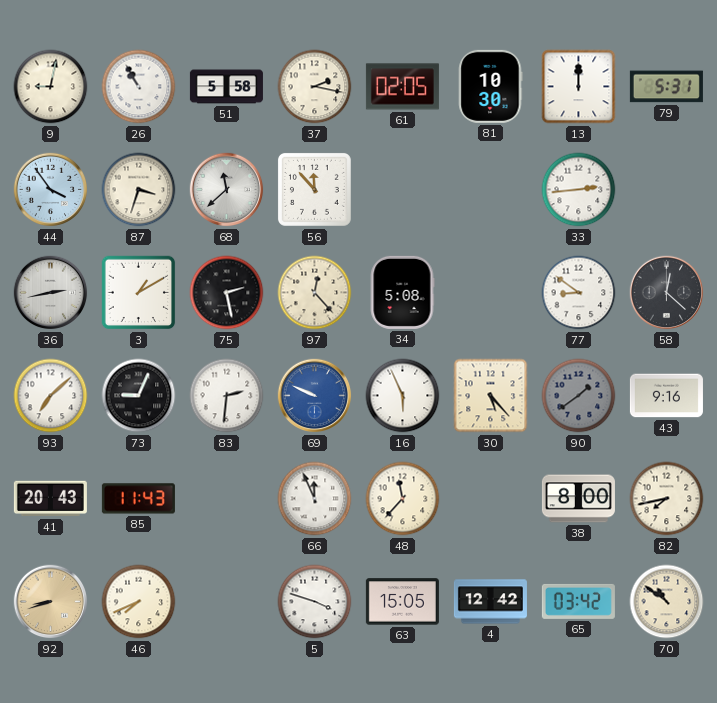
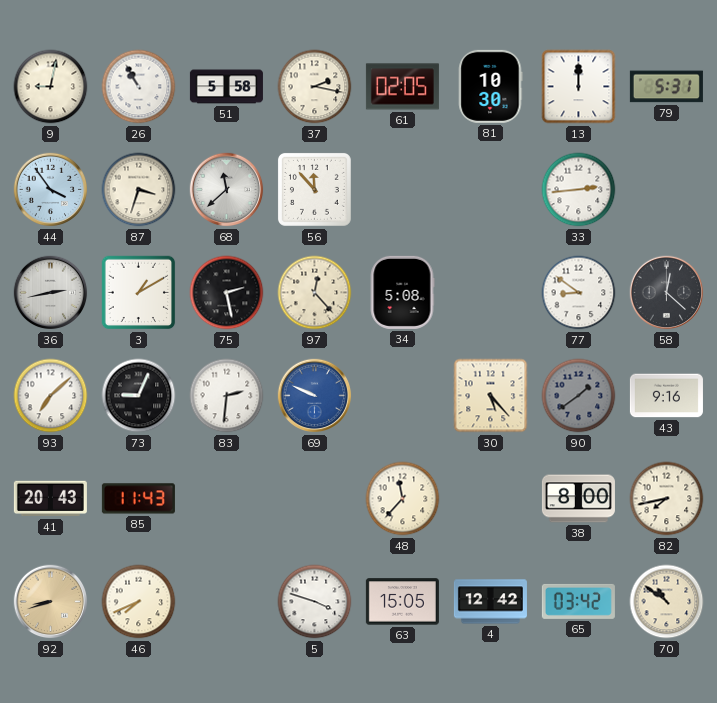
16: 5:56 -> none
66: 11:56 -> none
